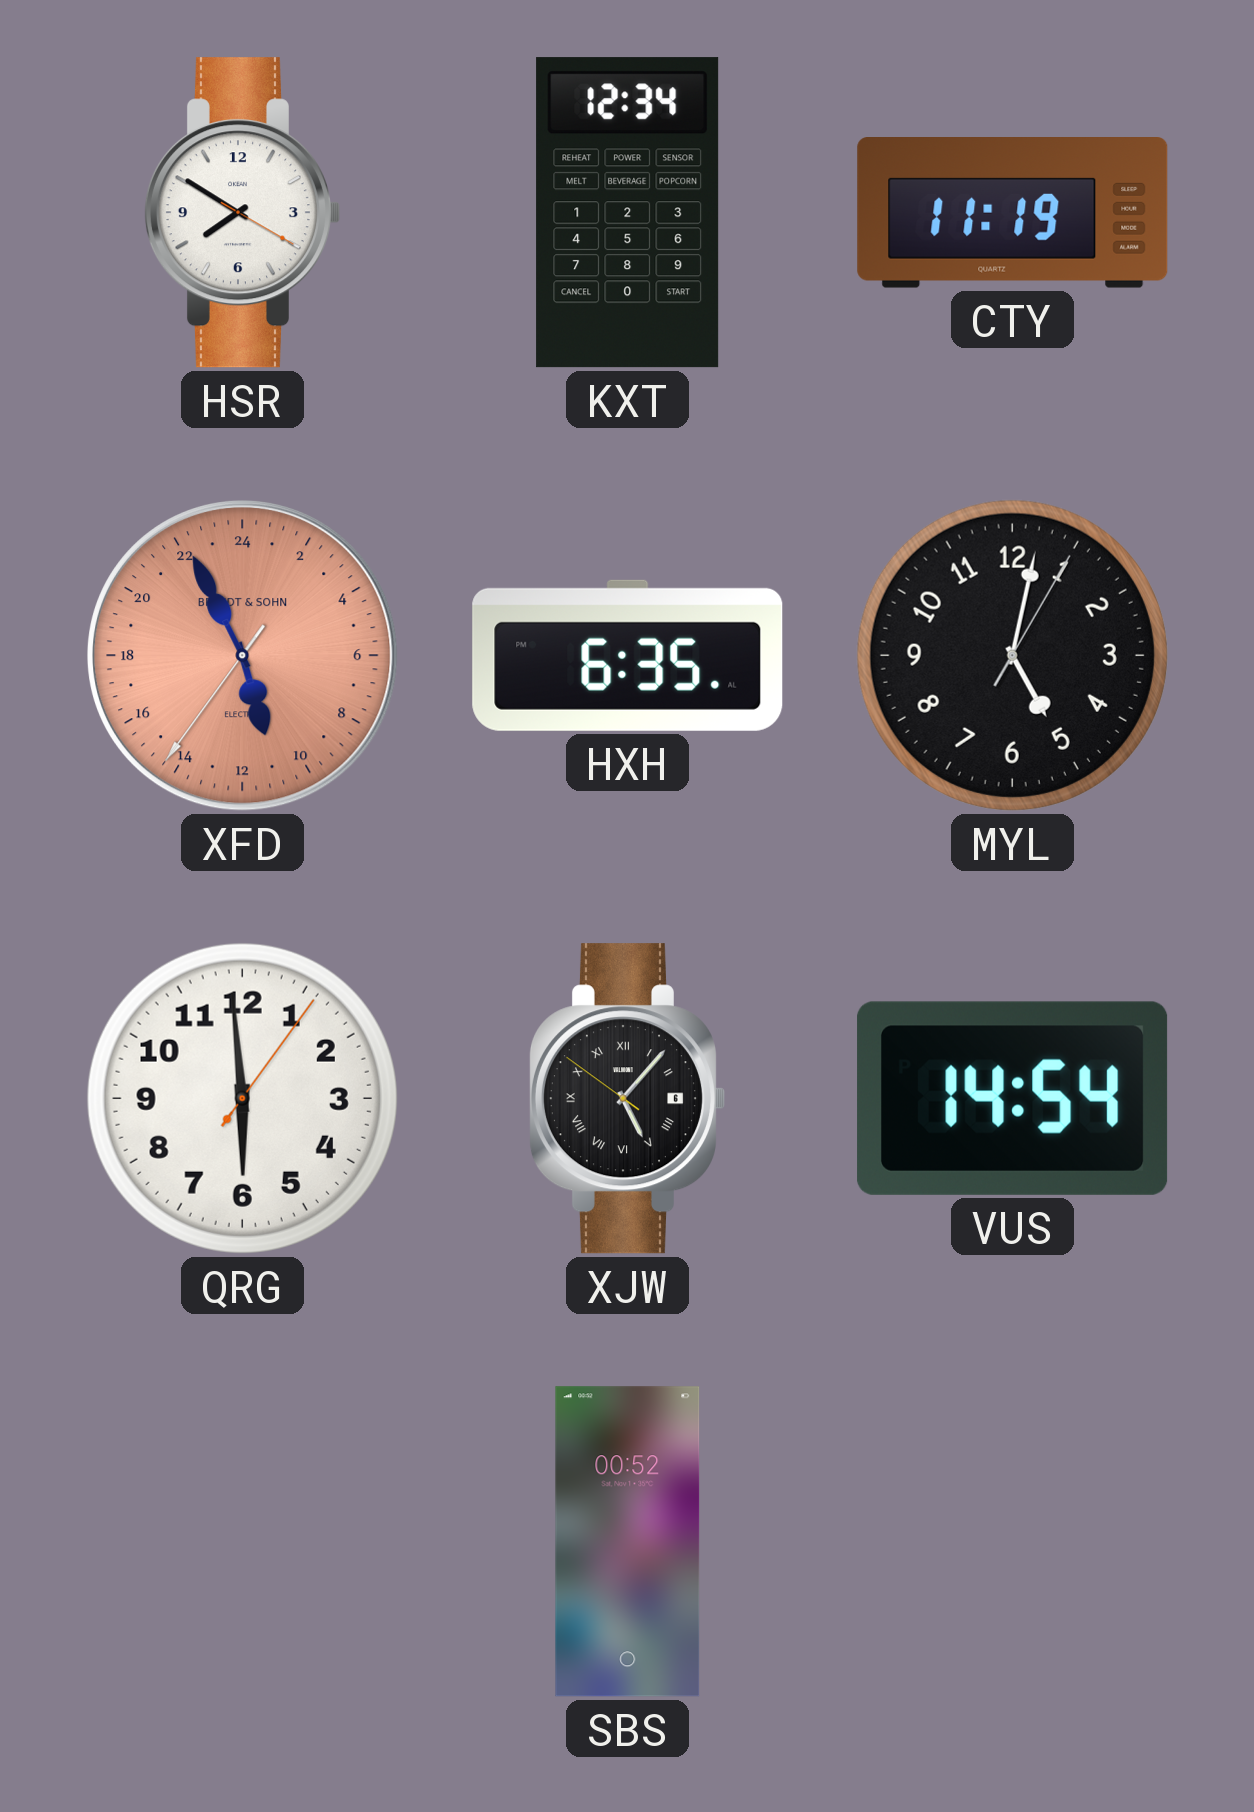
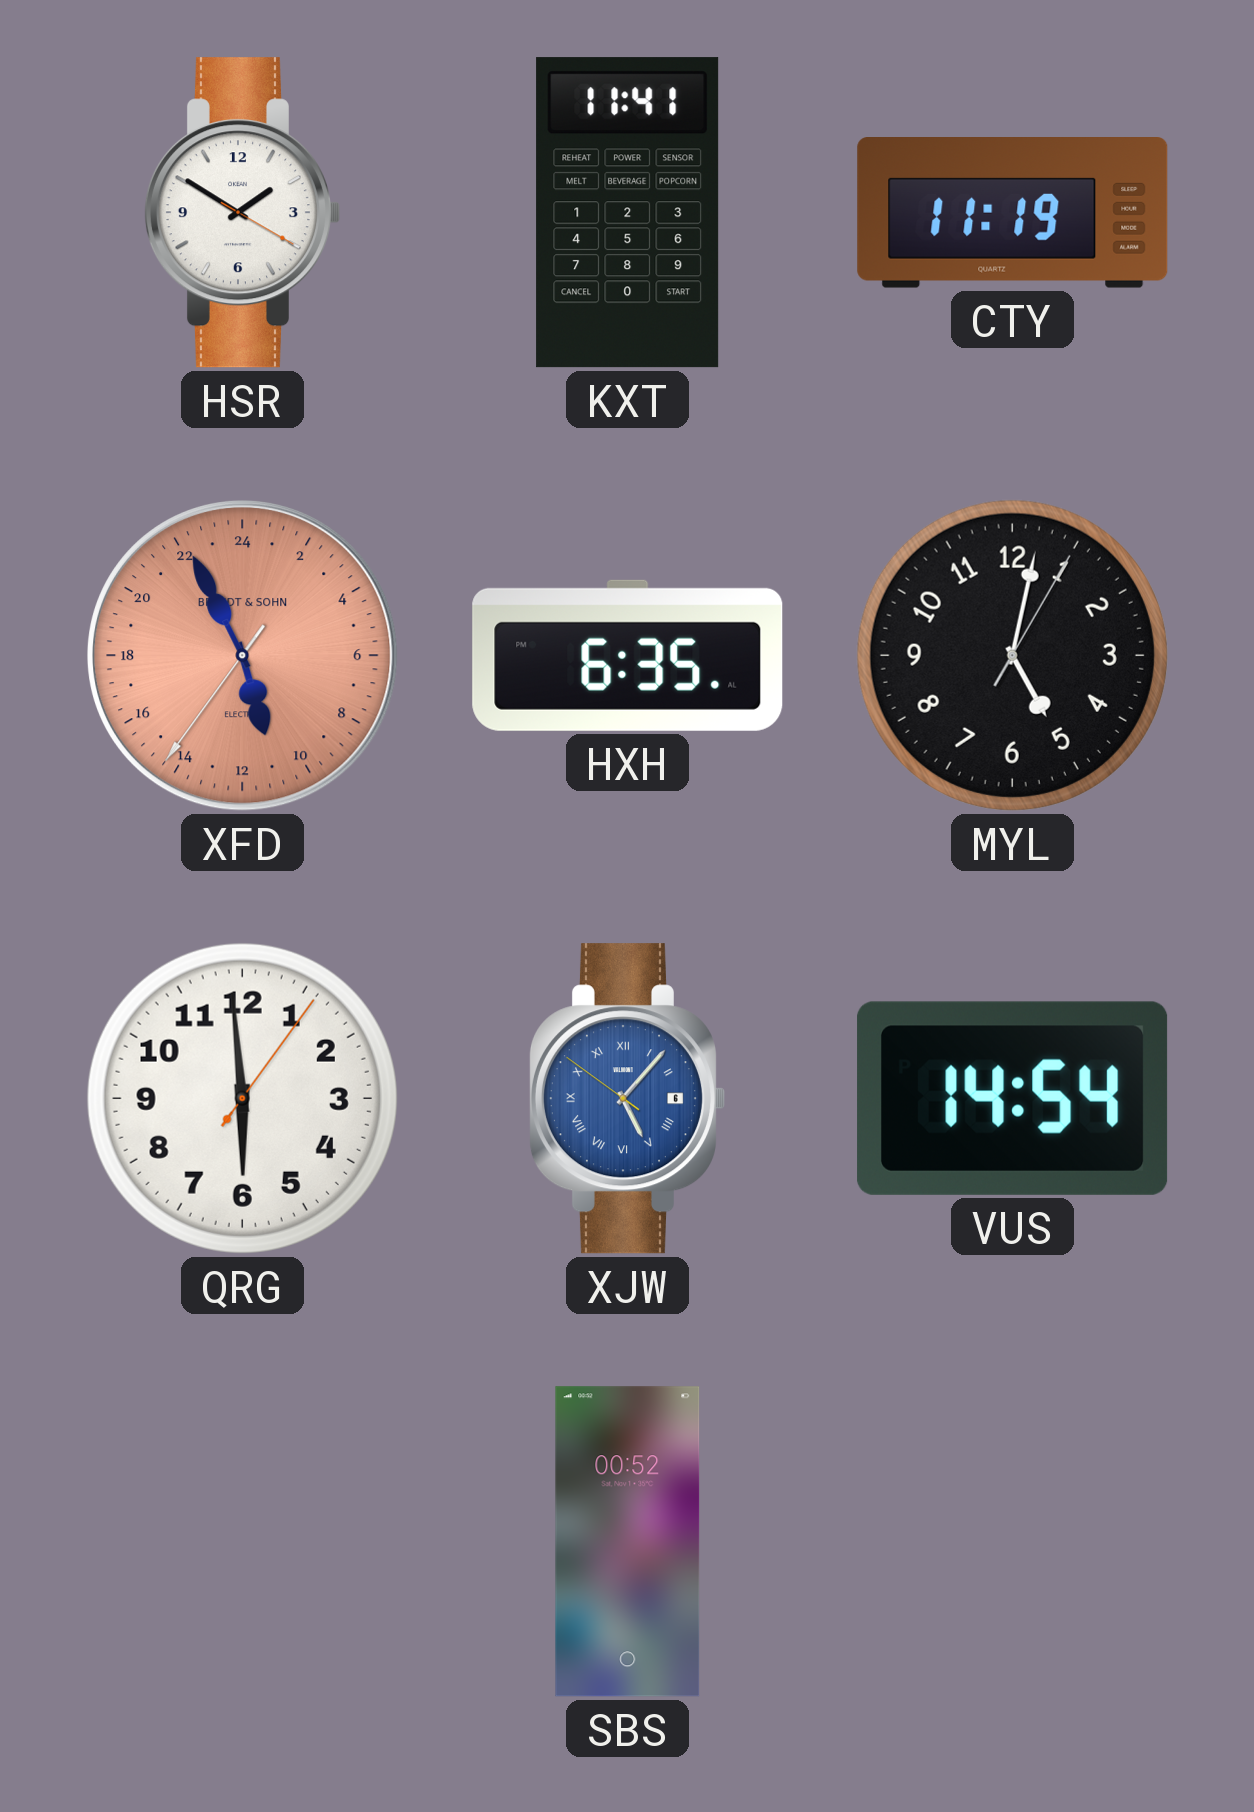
HSR: 7:50 -> 1:50
KXT: 12:34 -> 11:41
XJW dial: black -> blue
